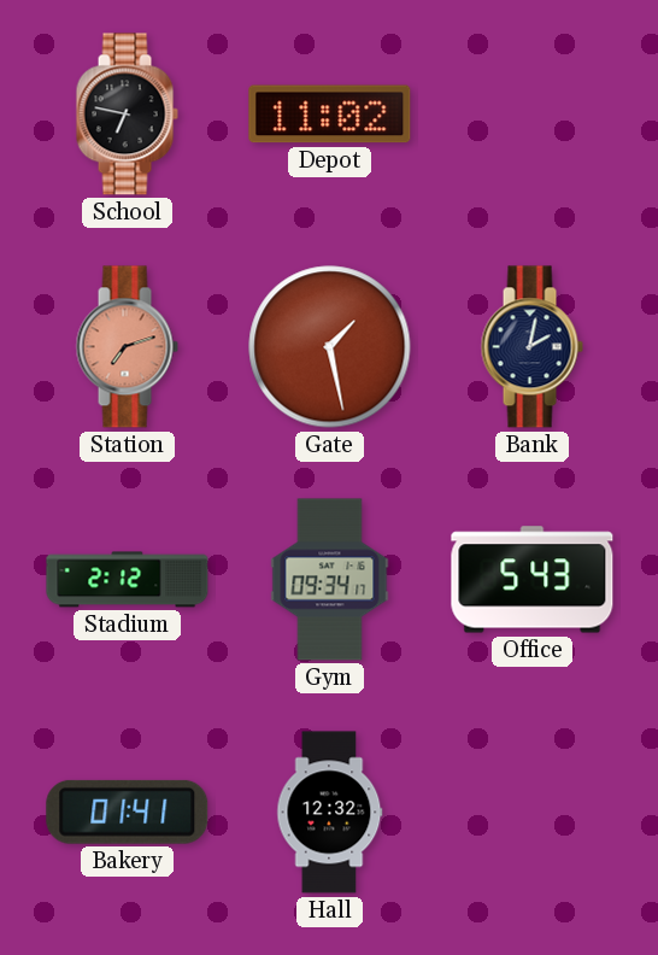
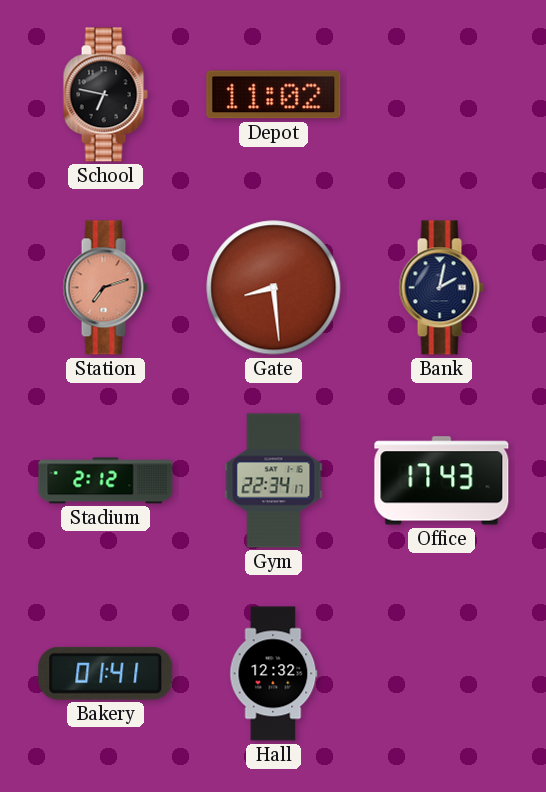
Gate: 1:28 -> 8:29
Gym: 09:34 -> 22:34
Office: 5:43 -> 17:43
